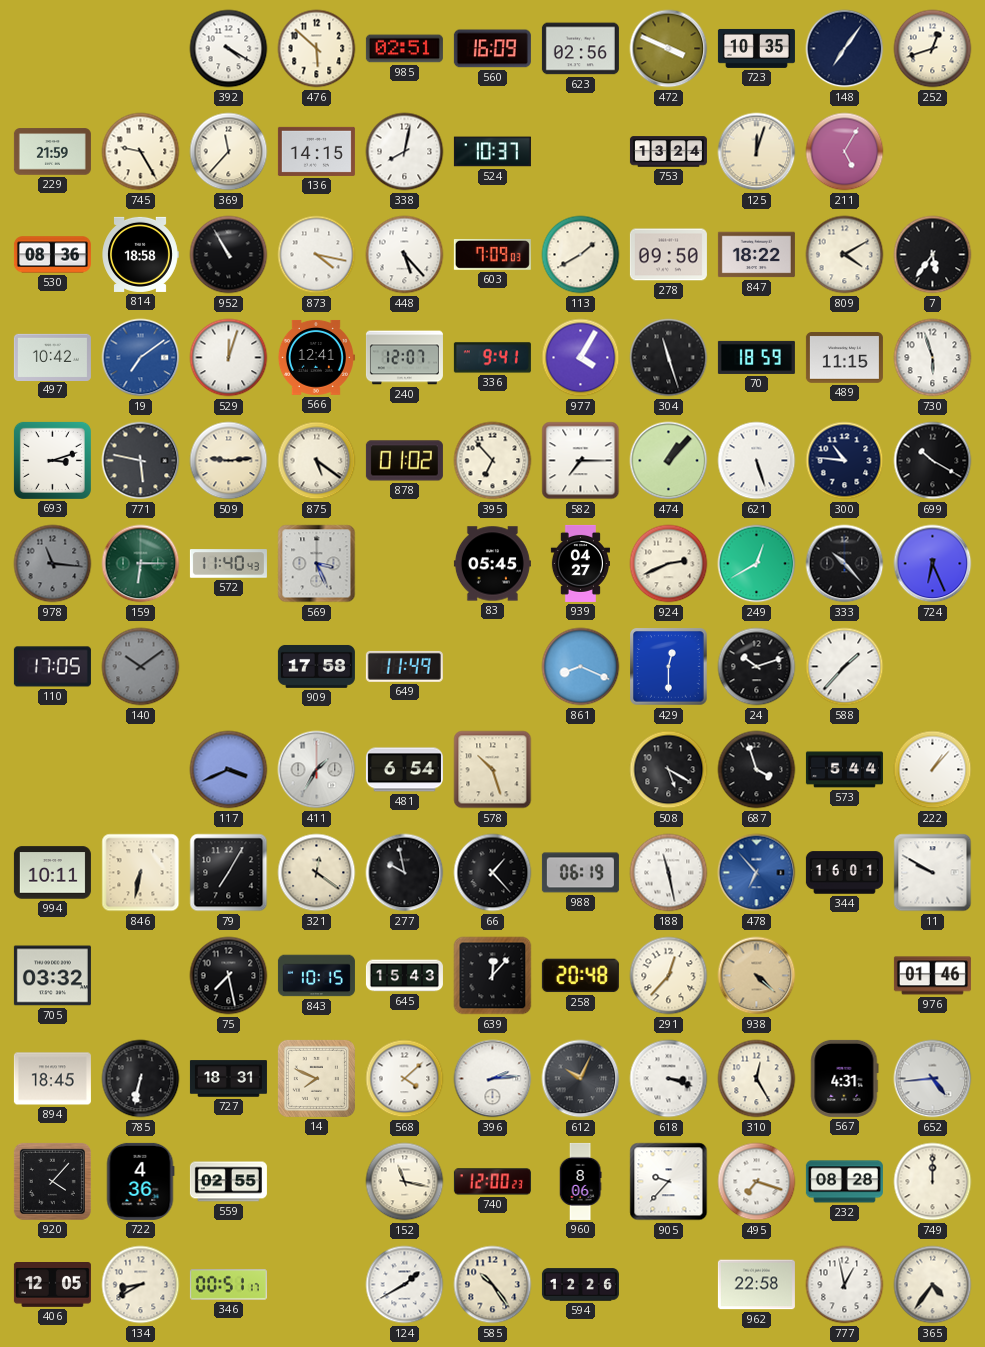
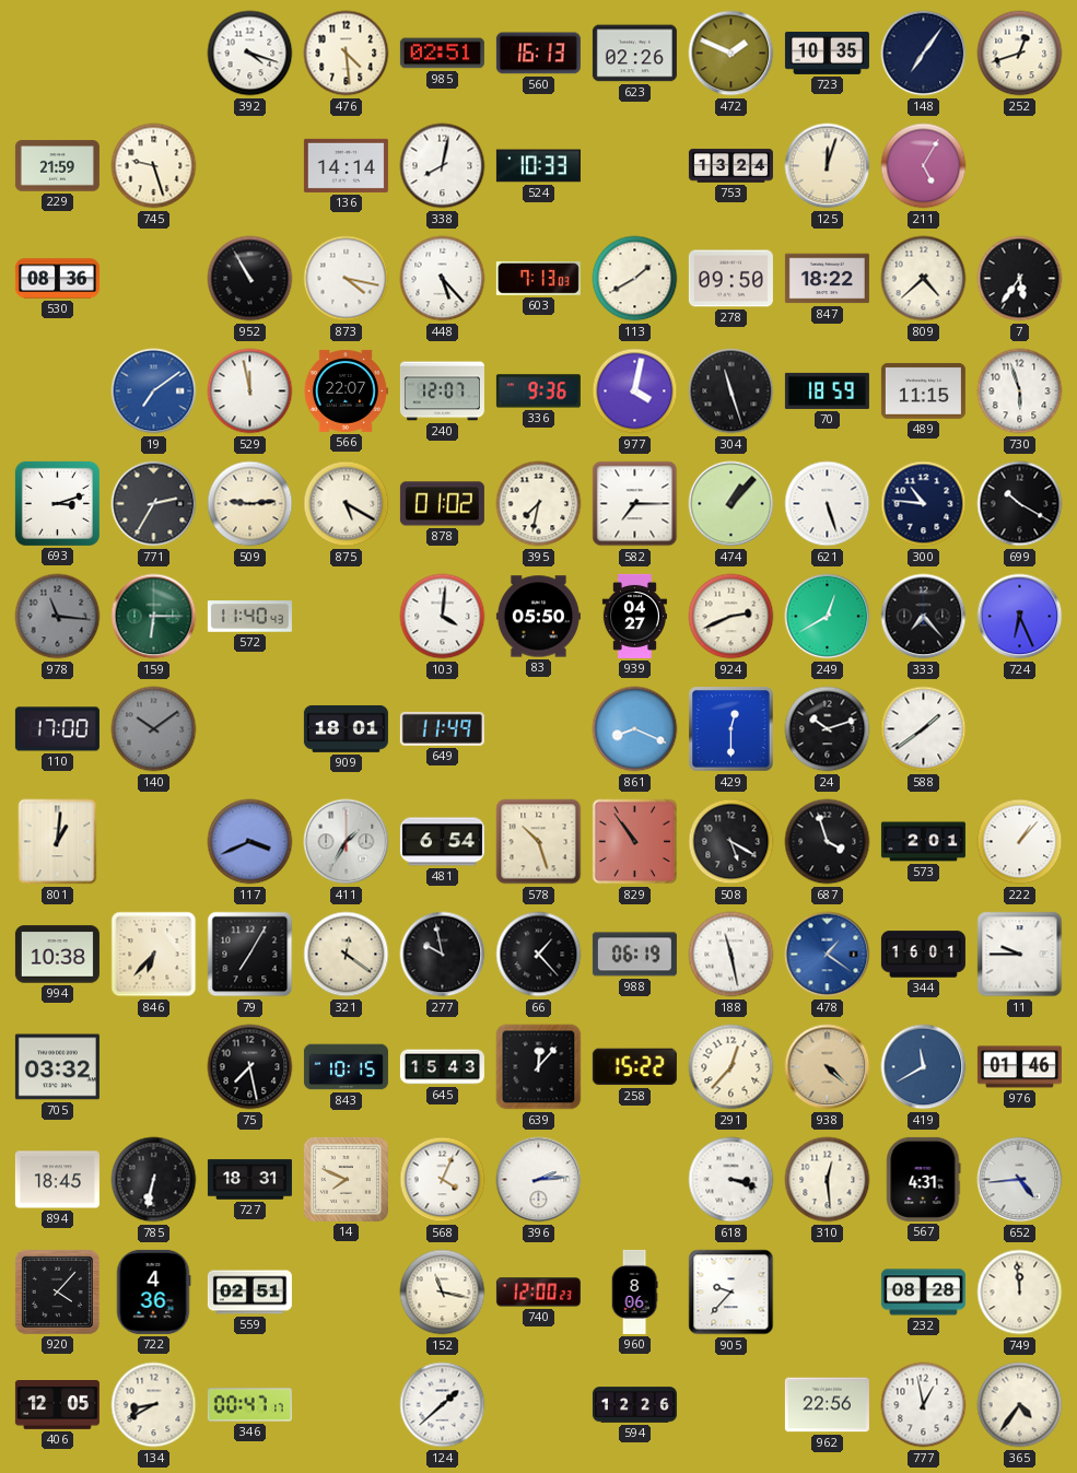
392: 4:20 -> 4:18
476: 5:52 -> 4:29
560: 16:09 -> 16:13
623: 02:56 -> 02:26
472: 3:49 -> 1:49
745: 9:25 -> 9:27
369: 11:37 -> none
136: 14:15 -> 14:14
524: 10:37 -> 10:33
814: 18:58 -> none
603: 7:09 -> 7:13
809: 4:10 -> 4:38
497: 10:42 -> none
529: 12:03 -> 11:58
566: 12:41 -> 22:07
336: 9:41 -> 9:36
977: 4:05 -> 4:02
771: 5:47 -> 2:35
875: 5:21 -> 5:20
395: 6:53 -> 7:32
569: 3:26 -> none
103: none -> 4:01
83: 05:45 -> 05:50
333: 10:23 -> 7:23
110: 17:05 -> 17:00
909: 17:58 -> 18:01
588: 1:37 -> 1:39
801: none -> 1:01
829: none -> 10:54
573: 5:44 -> 2:01
994: 10:11 -> 10:38
846: 6:32 -> 6:37
478: 6:53 -> 1:21
11: 9:50 -> 9:45
258: 20:48 -> 15:22
419: none -> 11:40
568: 4:08 -> 4:04
612: 10:04 -> none
310: 12:25 -> 12:29
559: 02:55 -> 02:51
495: 7:18 -> none
749: 12:00 -> 11:59
346: 00:51 -> 00:47
124: 1:40 -> 1:38
585: 10:24 -> none
962: 22:58 -> 22:56
